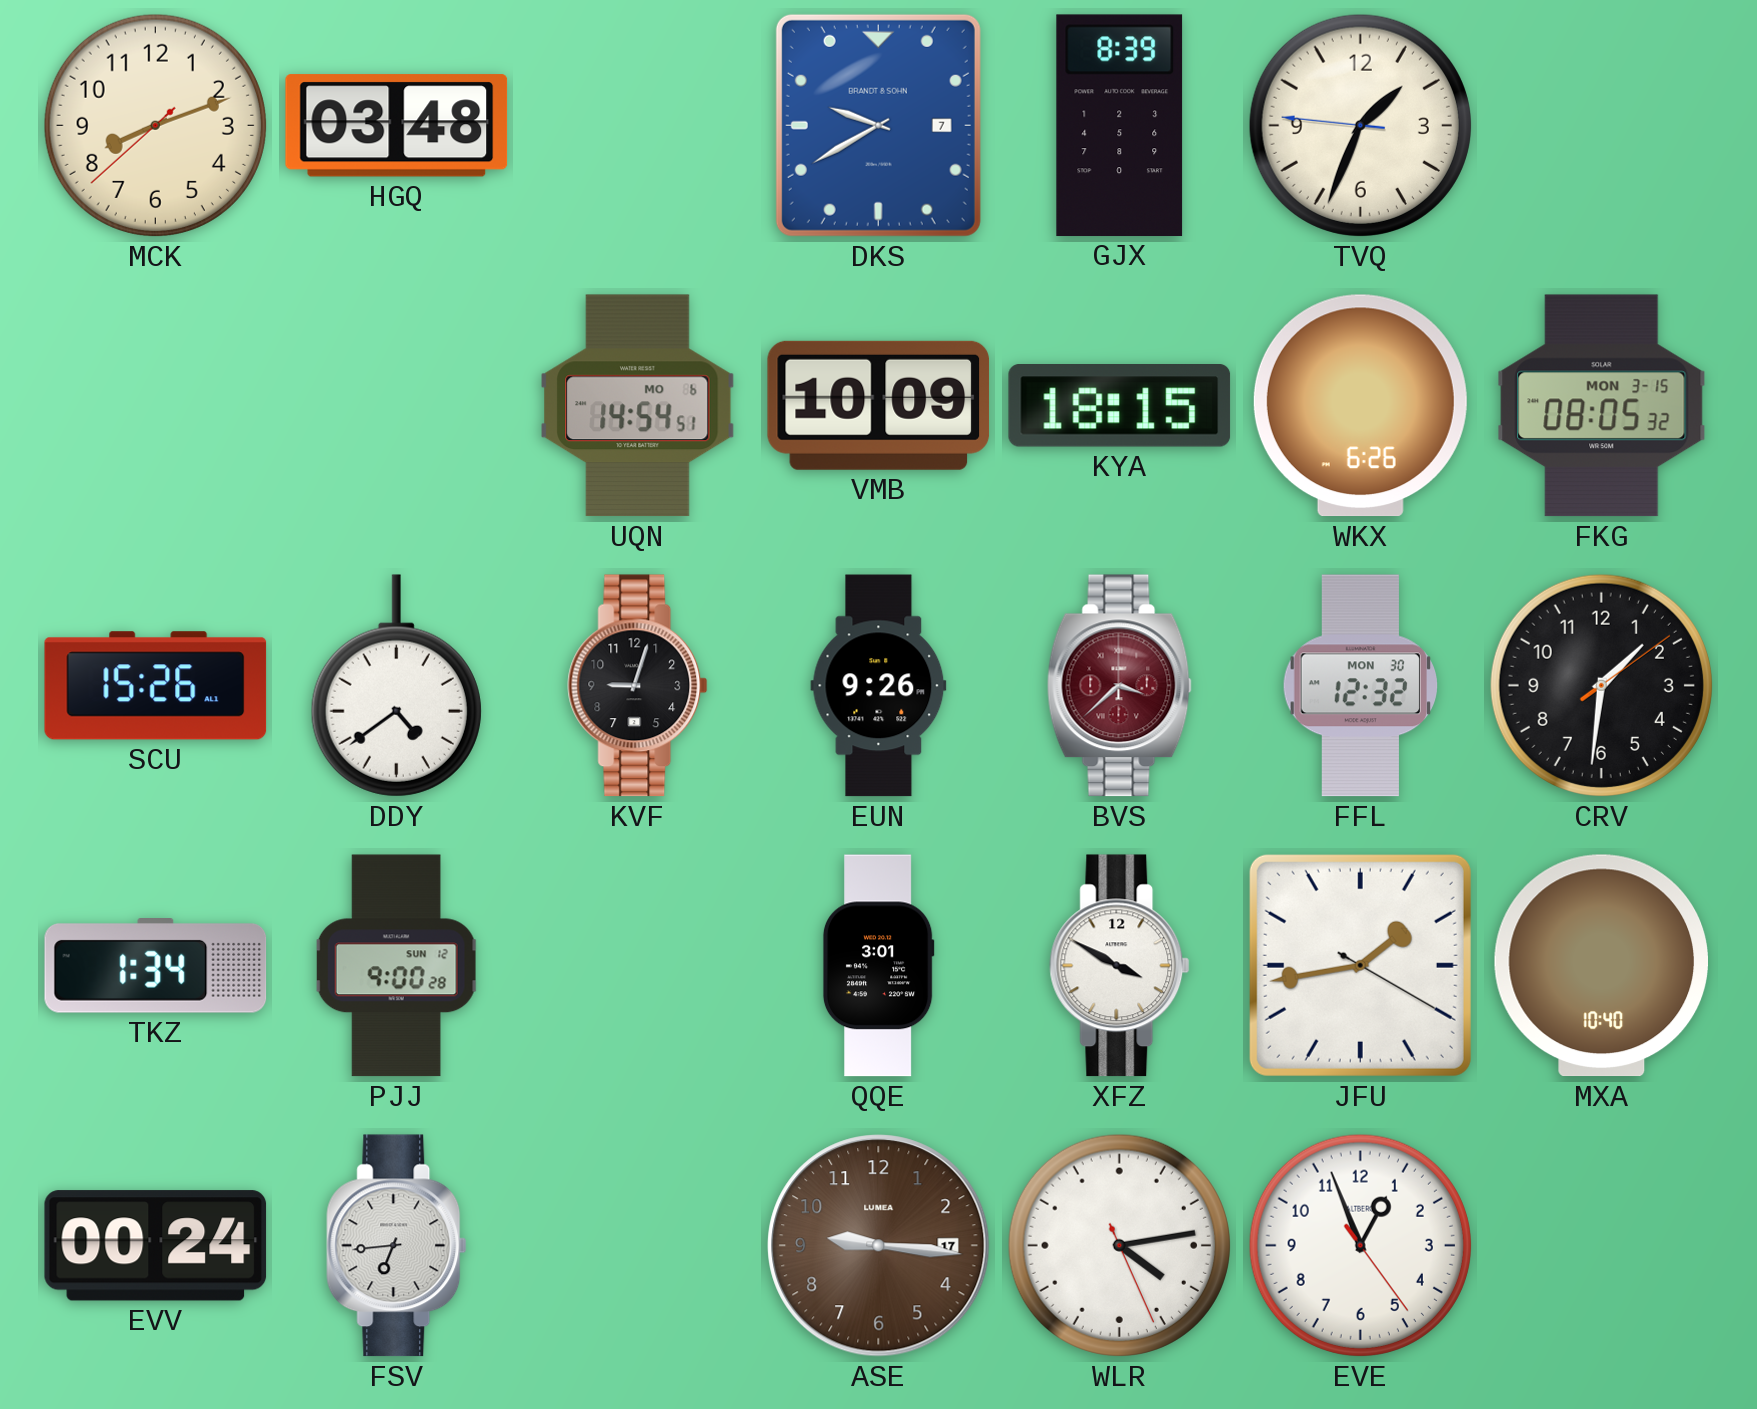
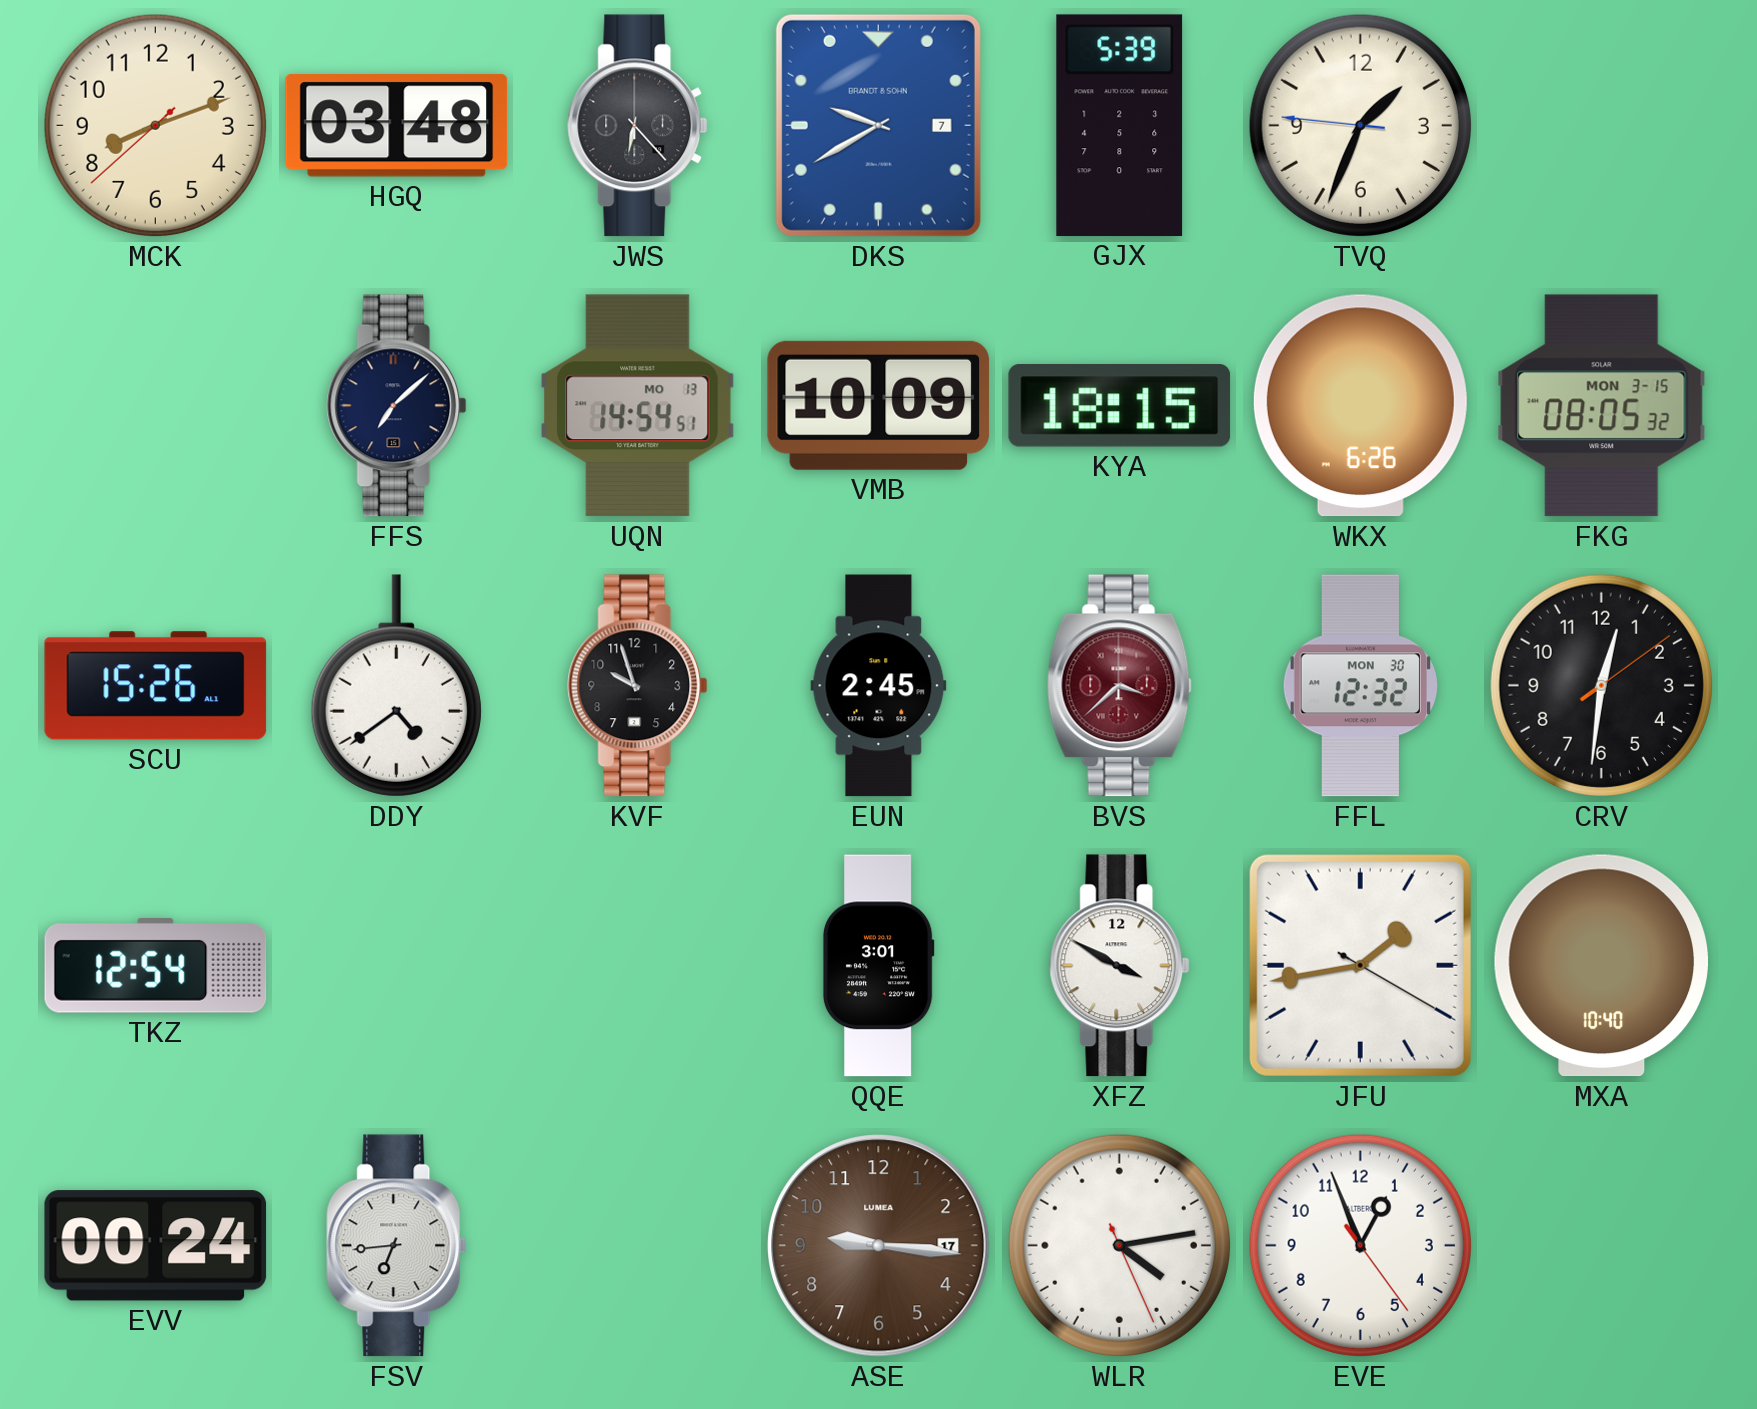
JWS: none -> 6:23
GJX: 8:39 -> 5:39
FFS: none -> 7:08
UQN date: MO 6 -> MO 13
KVF: 9:03 -> 9:57
EUN: 9:26 -> 2:45
CRV: 1:31 -> 12:31
TKZ: 1:34 -> 12:54
PJJ: 9:00 -> none
